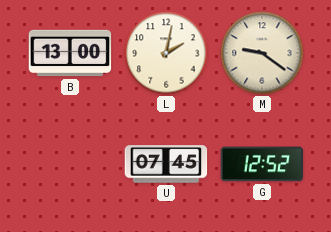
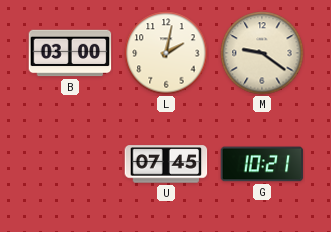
B: 13:00 -> 03:00
G: 12:52 -> 10:21
